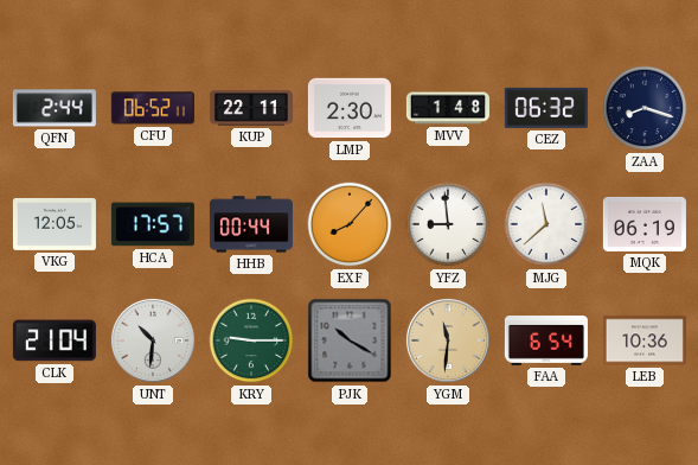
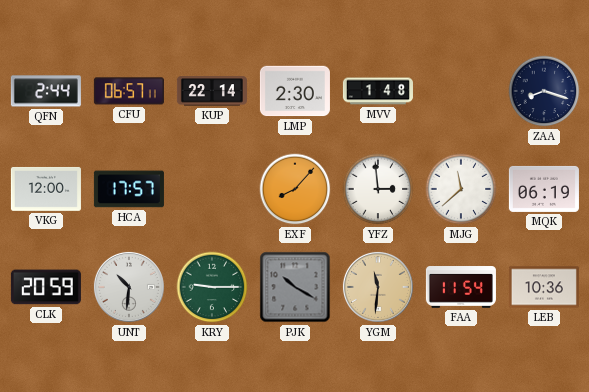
CFU: 06:52 -> 06:57
KUP: 22:11 -> 22:14
CEZ: 06:32 -> none
VKG: 12:05 -> 12:00
HHB: 00:44 -> none
YFZ: 8:59 -> 2:59
CLK: 21:04 -> 20:59
FAA: 6:54 -> 11:54
